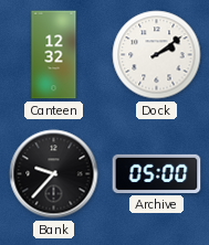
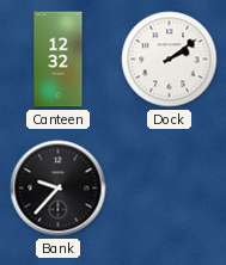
Archive: 05:00 -> none
